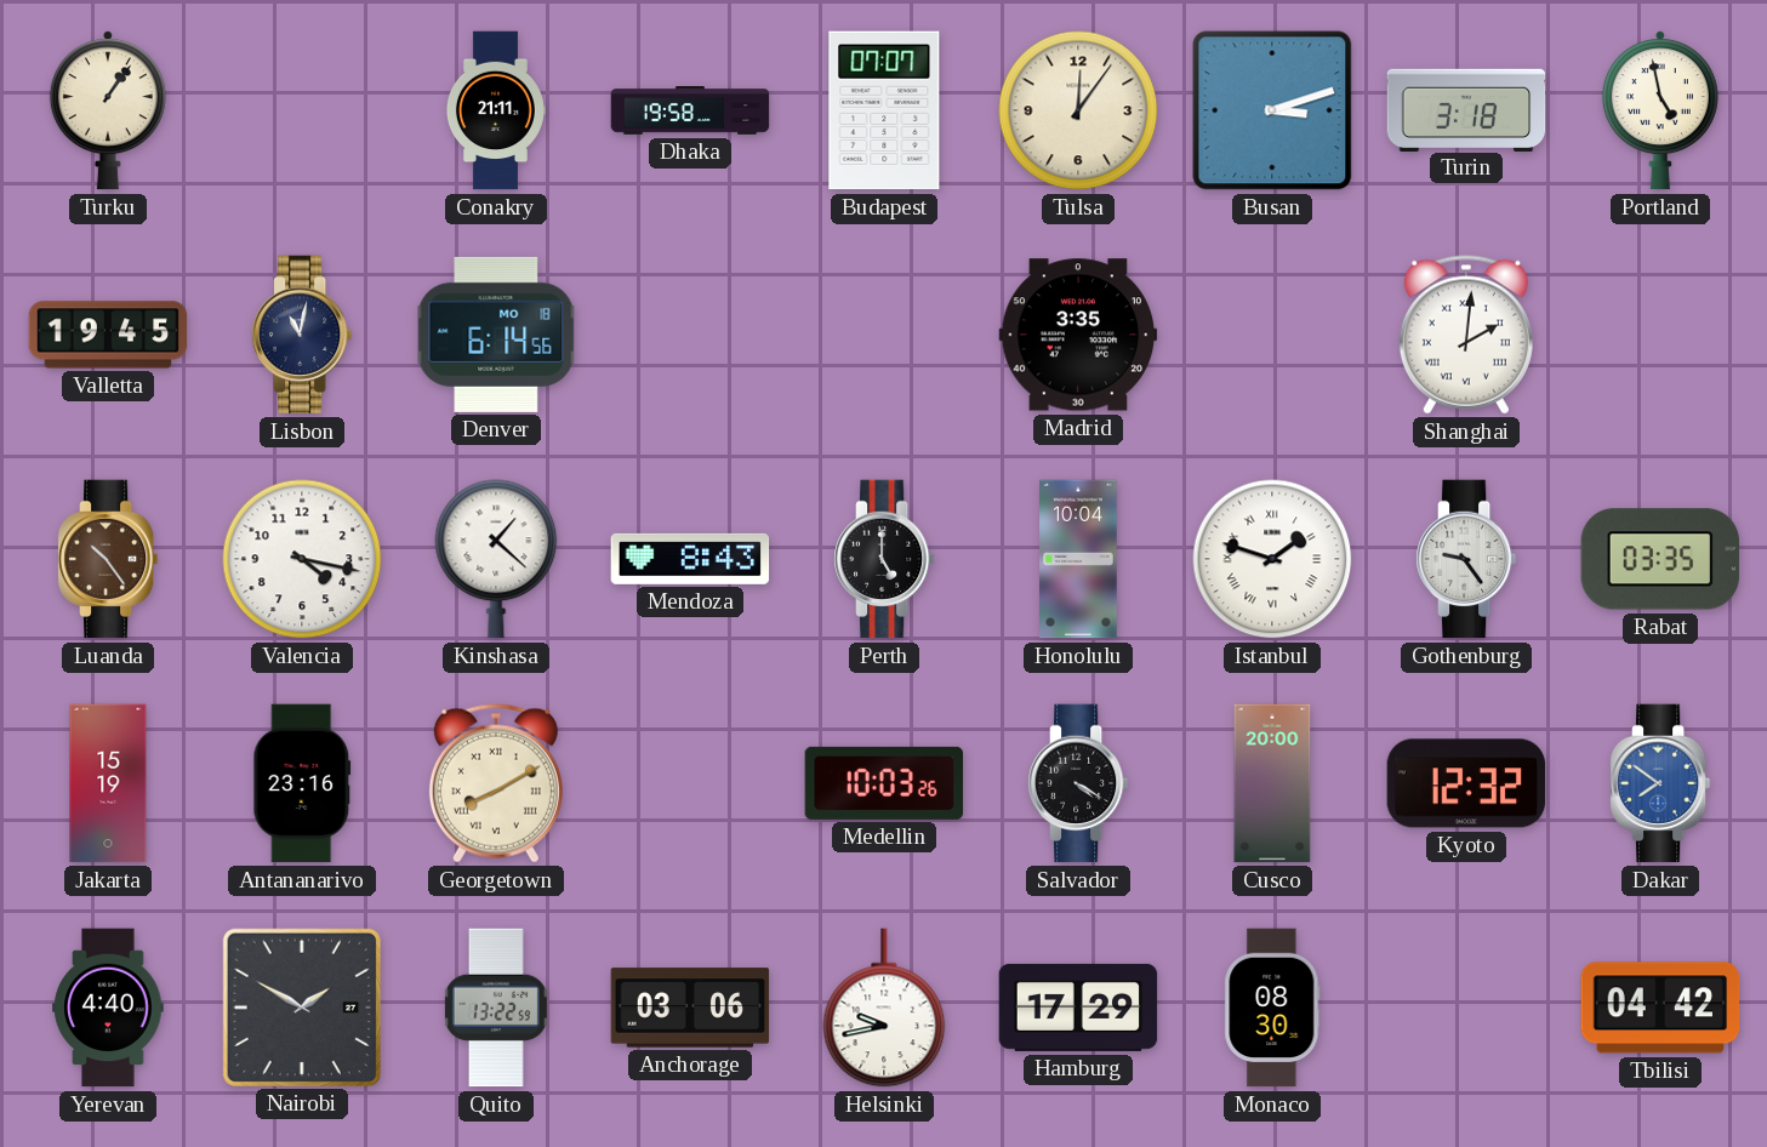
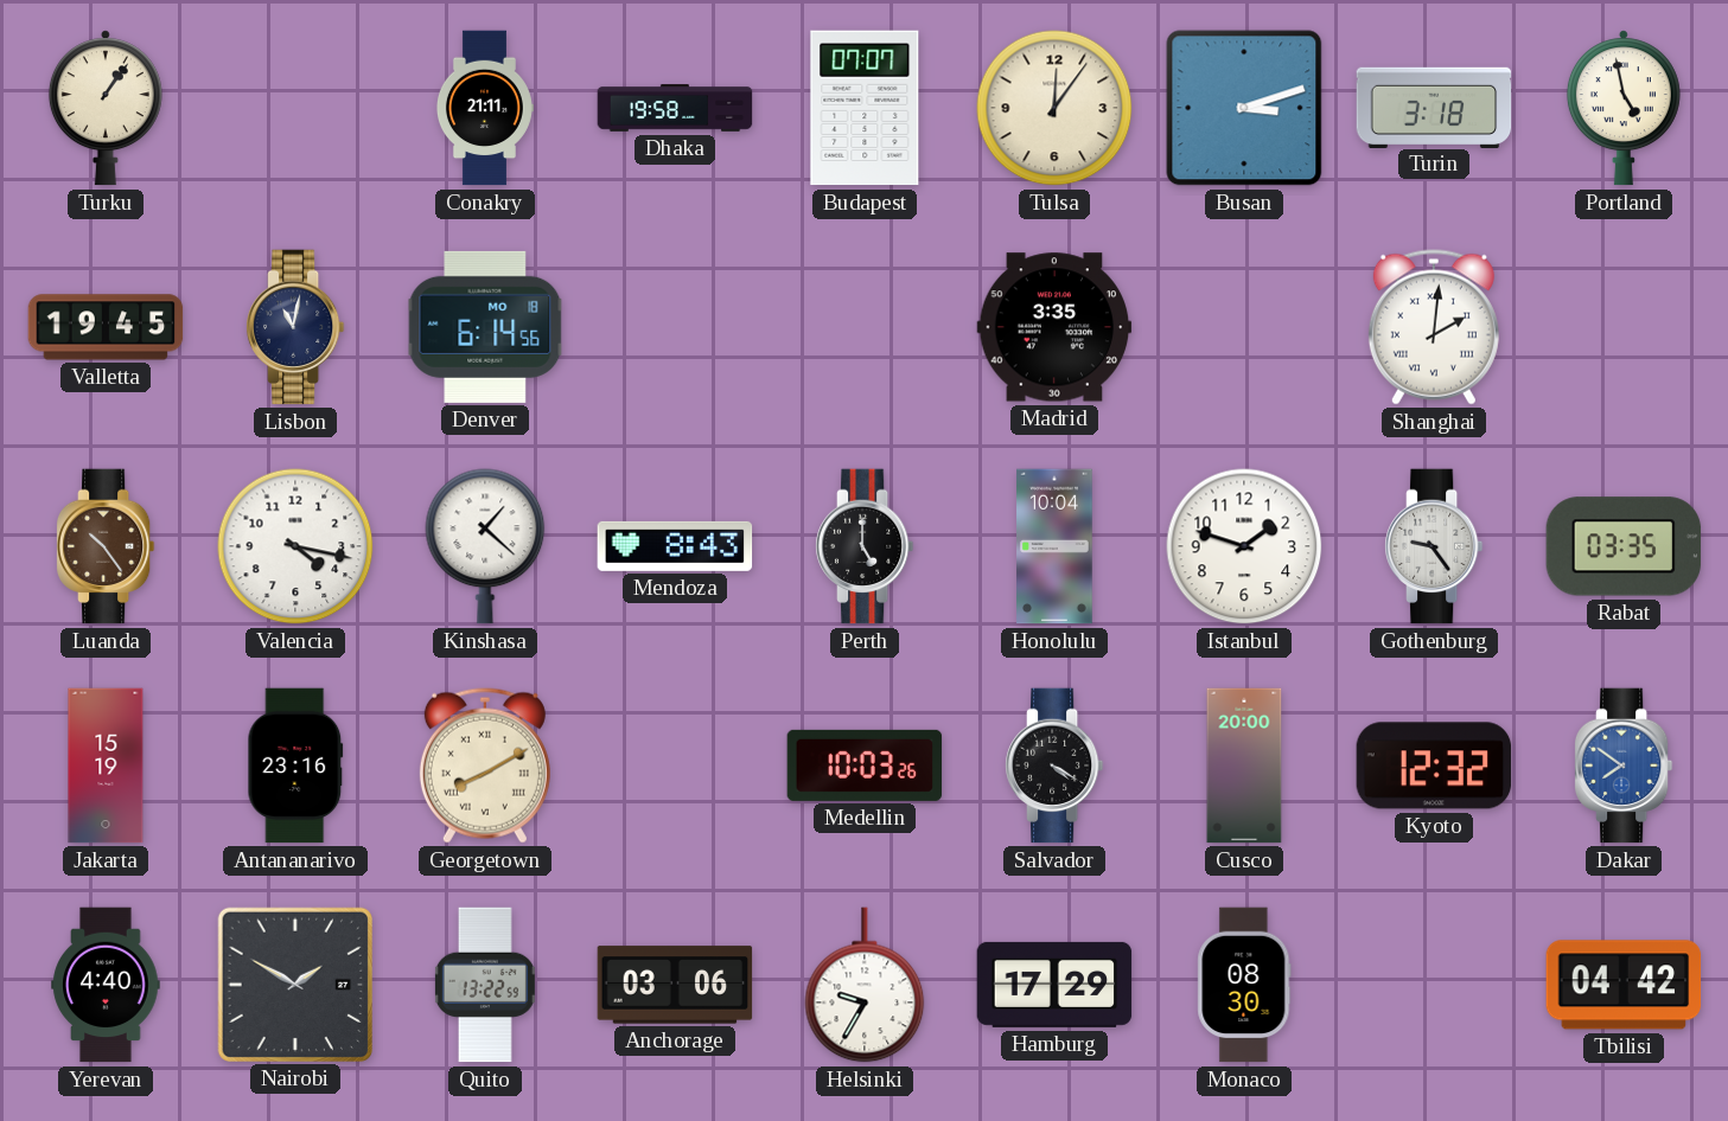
Istanbul numerals: Roman -> Arabic
Helsinki: 9:43 -> 9:35
